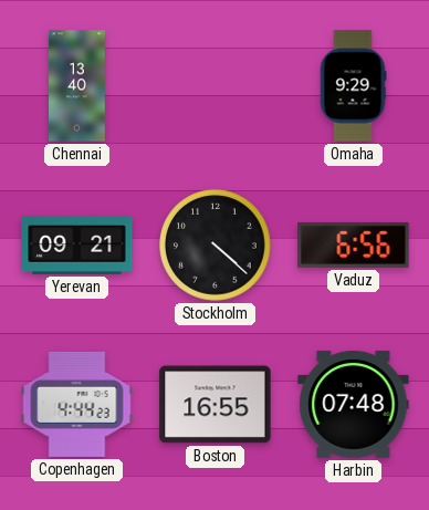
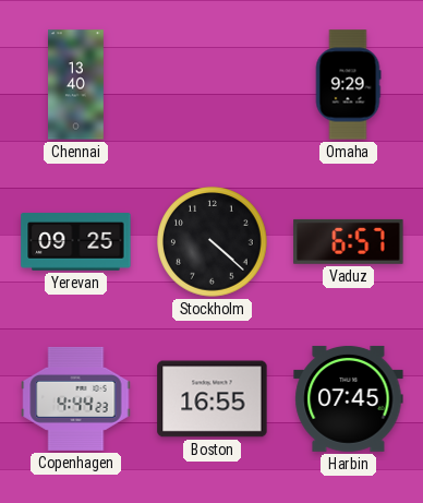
Yerevan: 09:21 -> 09:25
Vaduz: 6:56 -> 6:57
Harbin: 07:48 -> 07:45
